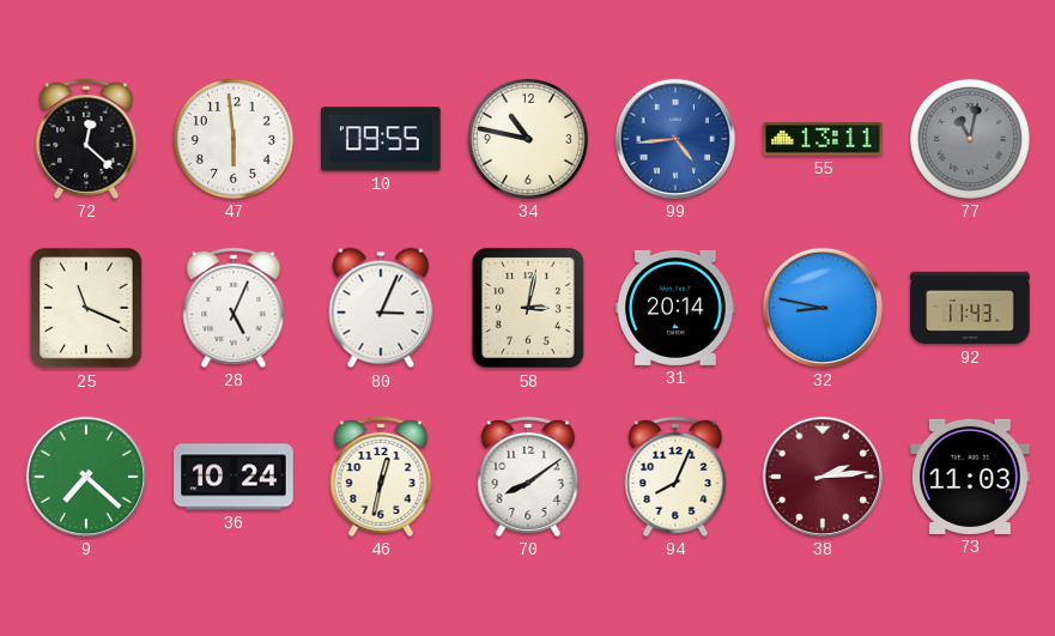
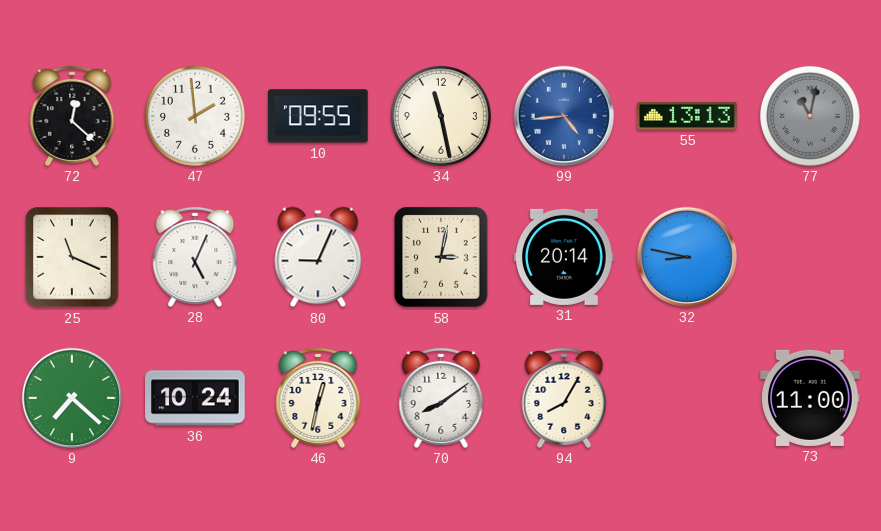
47: 5:59 -> 1:59
34: 10:47 -> 11:28
55: 13:11 -> 13:13
80: 3:04 -> 9:04
92: 11:43 -> none
94: 8:04 -> 8:05
38: 2:14 -> none
73: 11:03 -> 11:00
